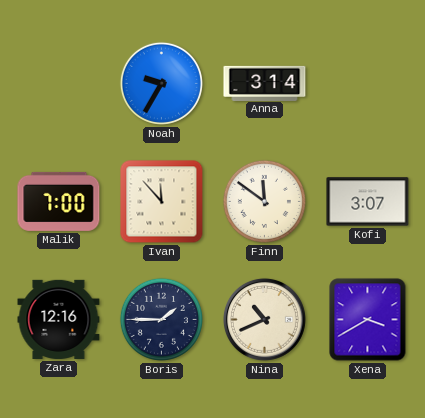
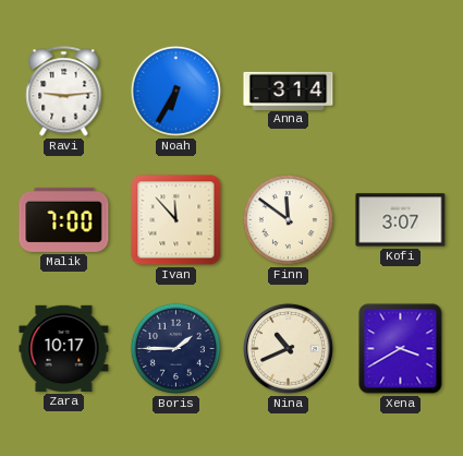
Ravi: none -> 9:14
Noah: 9:35 -> 6:35
Zara: 12:16 -> 10:17
